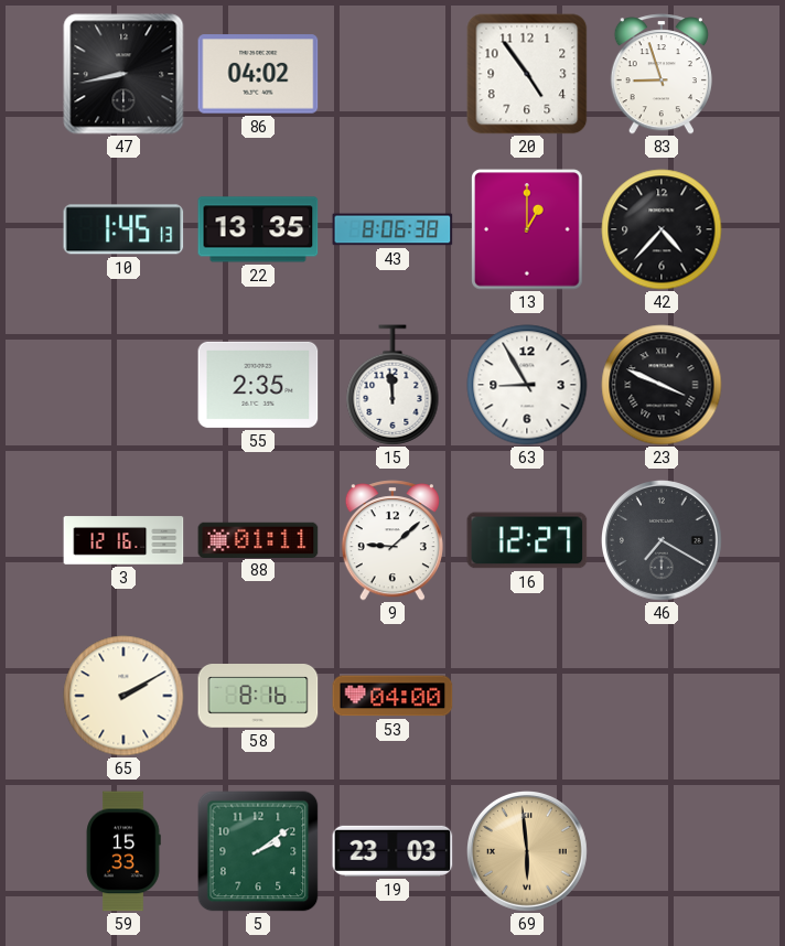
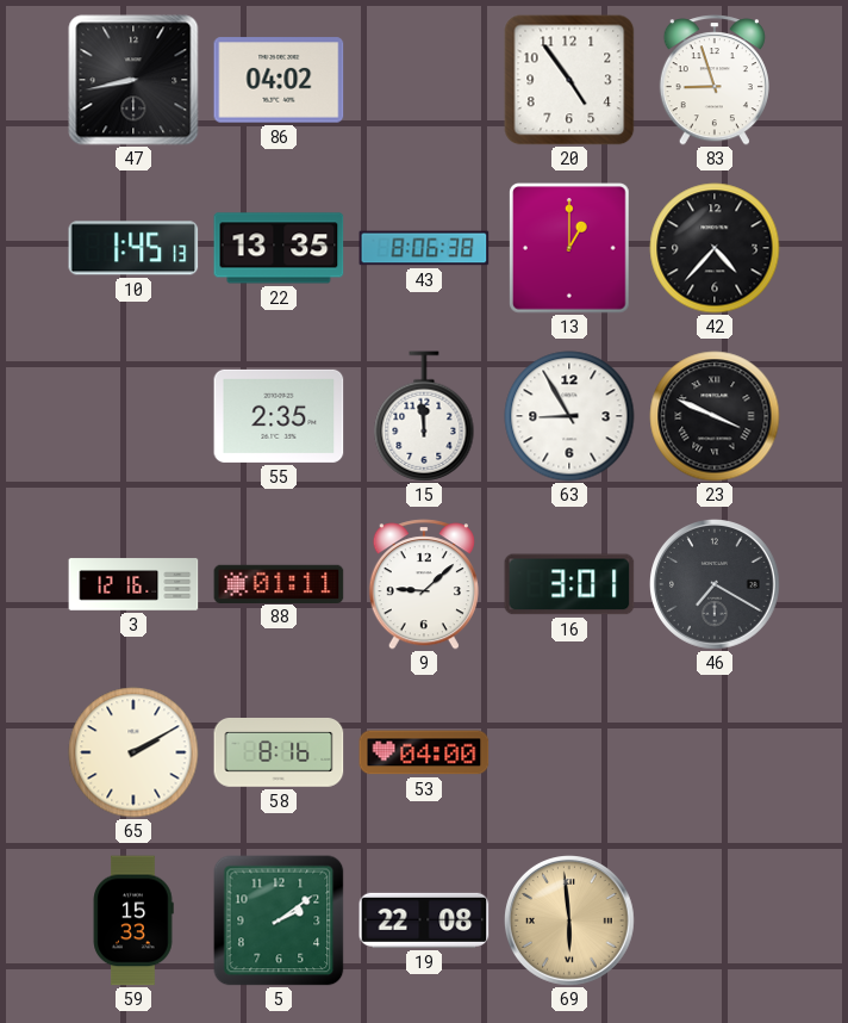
16: 12:27 -> 3:01
19: 23:03 -> 22:08
